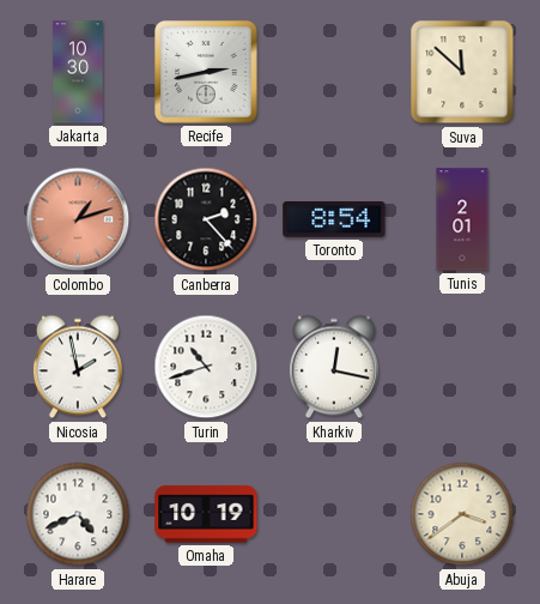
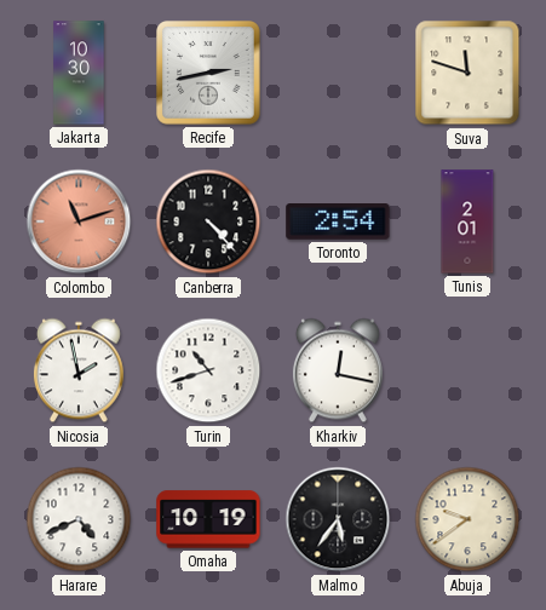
Suva: 11:52 -> 11:48
Colombo: 1:12 -> 11:12
Canberra: 2:23 -> 4:23
Toronto: 8:54 -> 2:54
Malmo: none -> 5:36
Abuja: 3:39 -> 9:39
